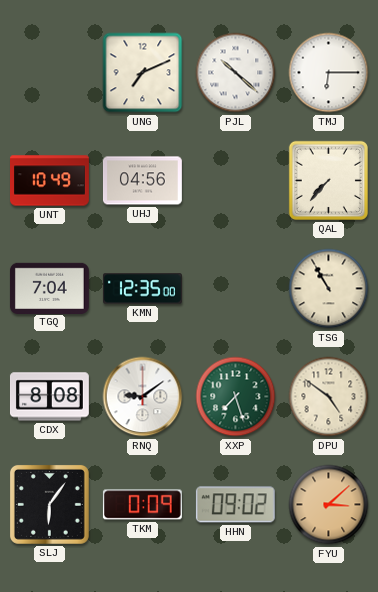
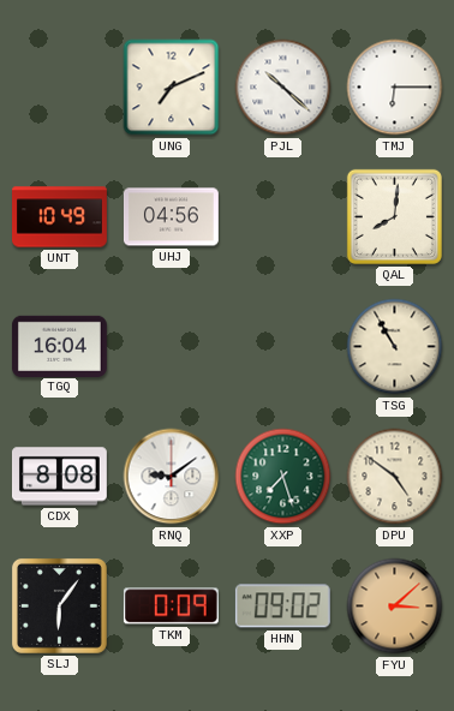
QAL: 7:37 -> 8:01
TGQ: 7:04 -> 16:04
KMN: 12:35 -> none
